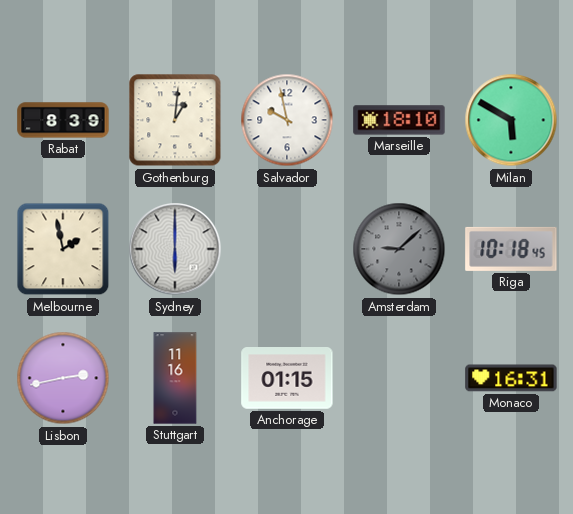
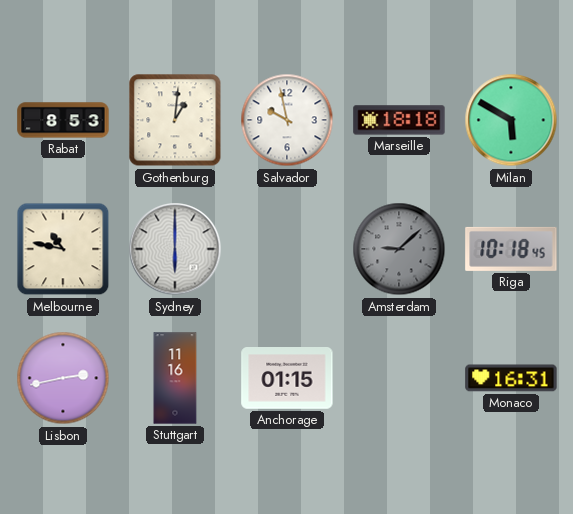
Rabat: 8:39 -> 8:53
Marseille: 18:10 -> 18:18
Melbourne: 1:58 -> 10:47
